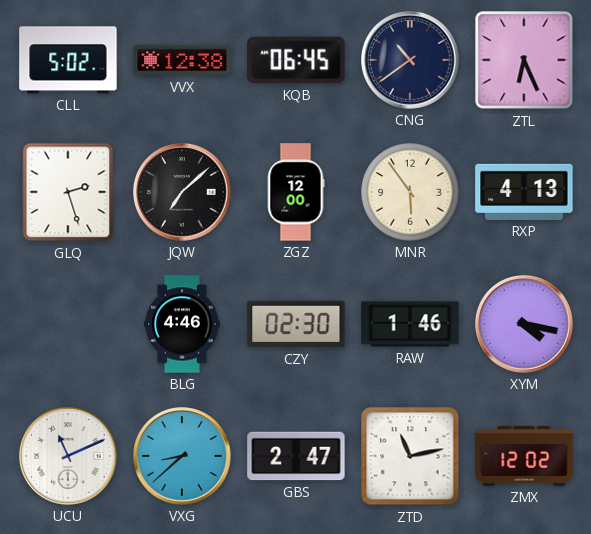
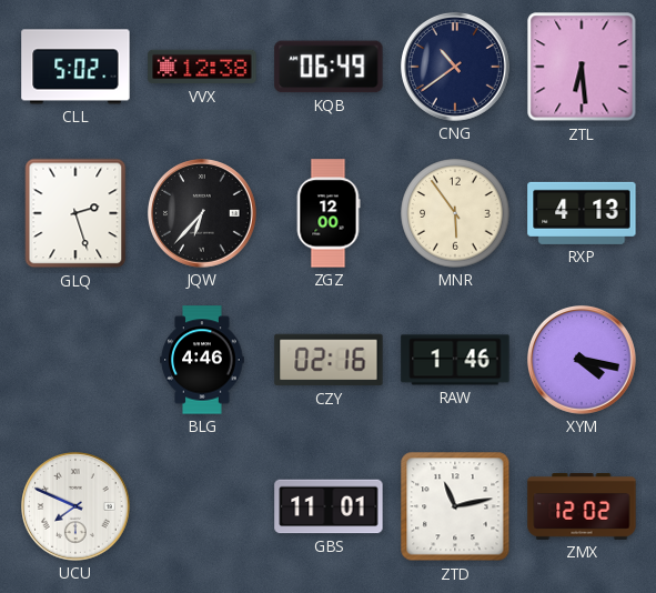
KQB: 06:45 -> 06:49
ZTL: 6:26 -> 6:29
JQW: 7:08 -> 6:37
CZY: 02:30 -> 02:16
UCU: 11:11 -> 7:49
VXG: 8:38 -> none
GBS: 2:47 -> 11:01
